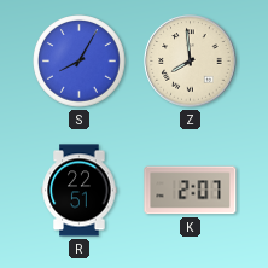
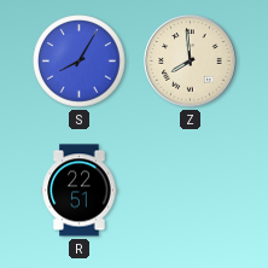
K: 2:07 -> none
